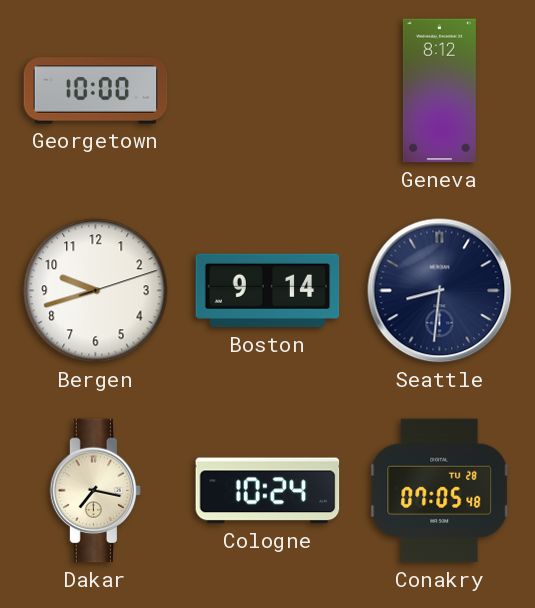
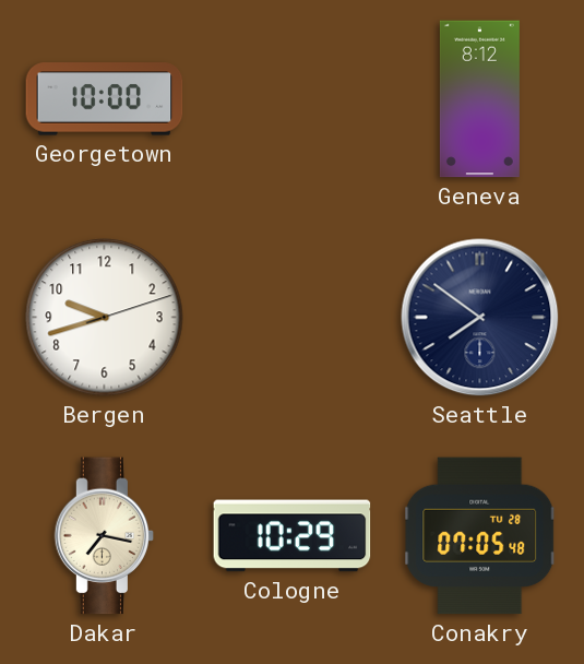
Boston: 9:14 -> none
Seattle: 8:31 -> 7:51
Cologne: 10:24 -> 10:29
